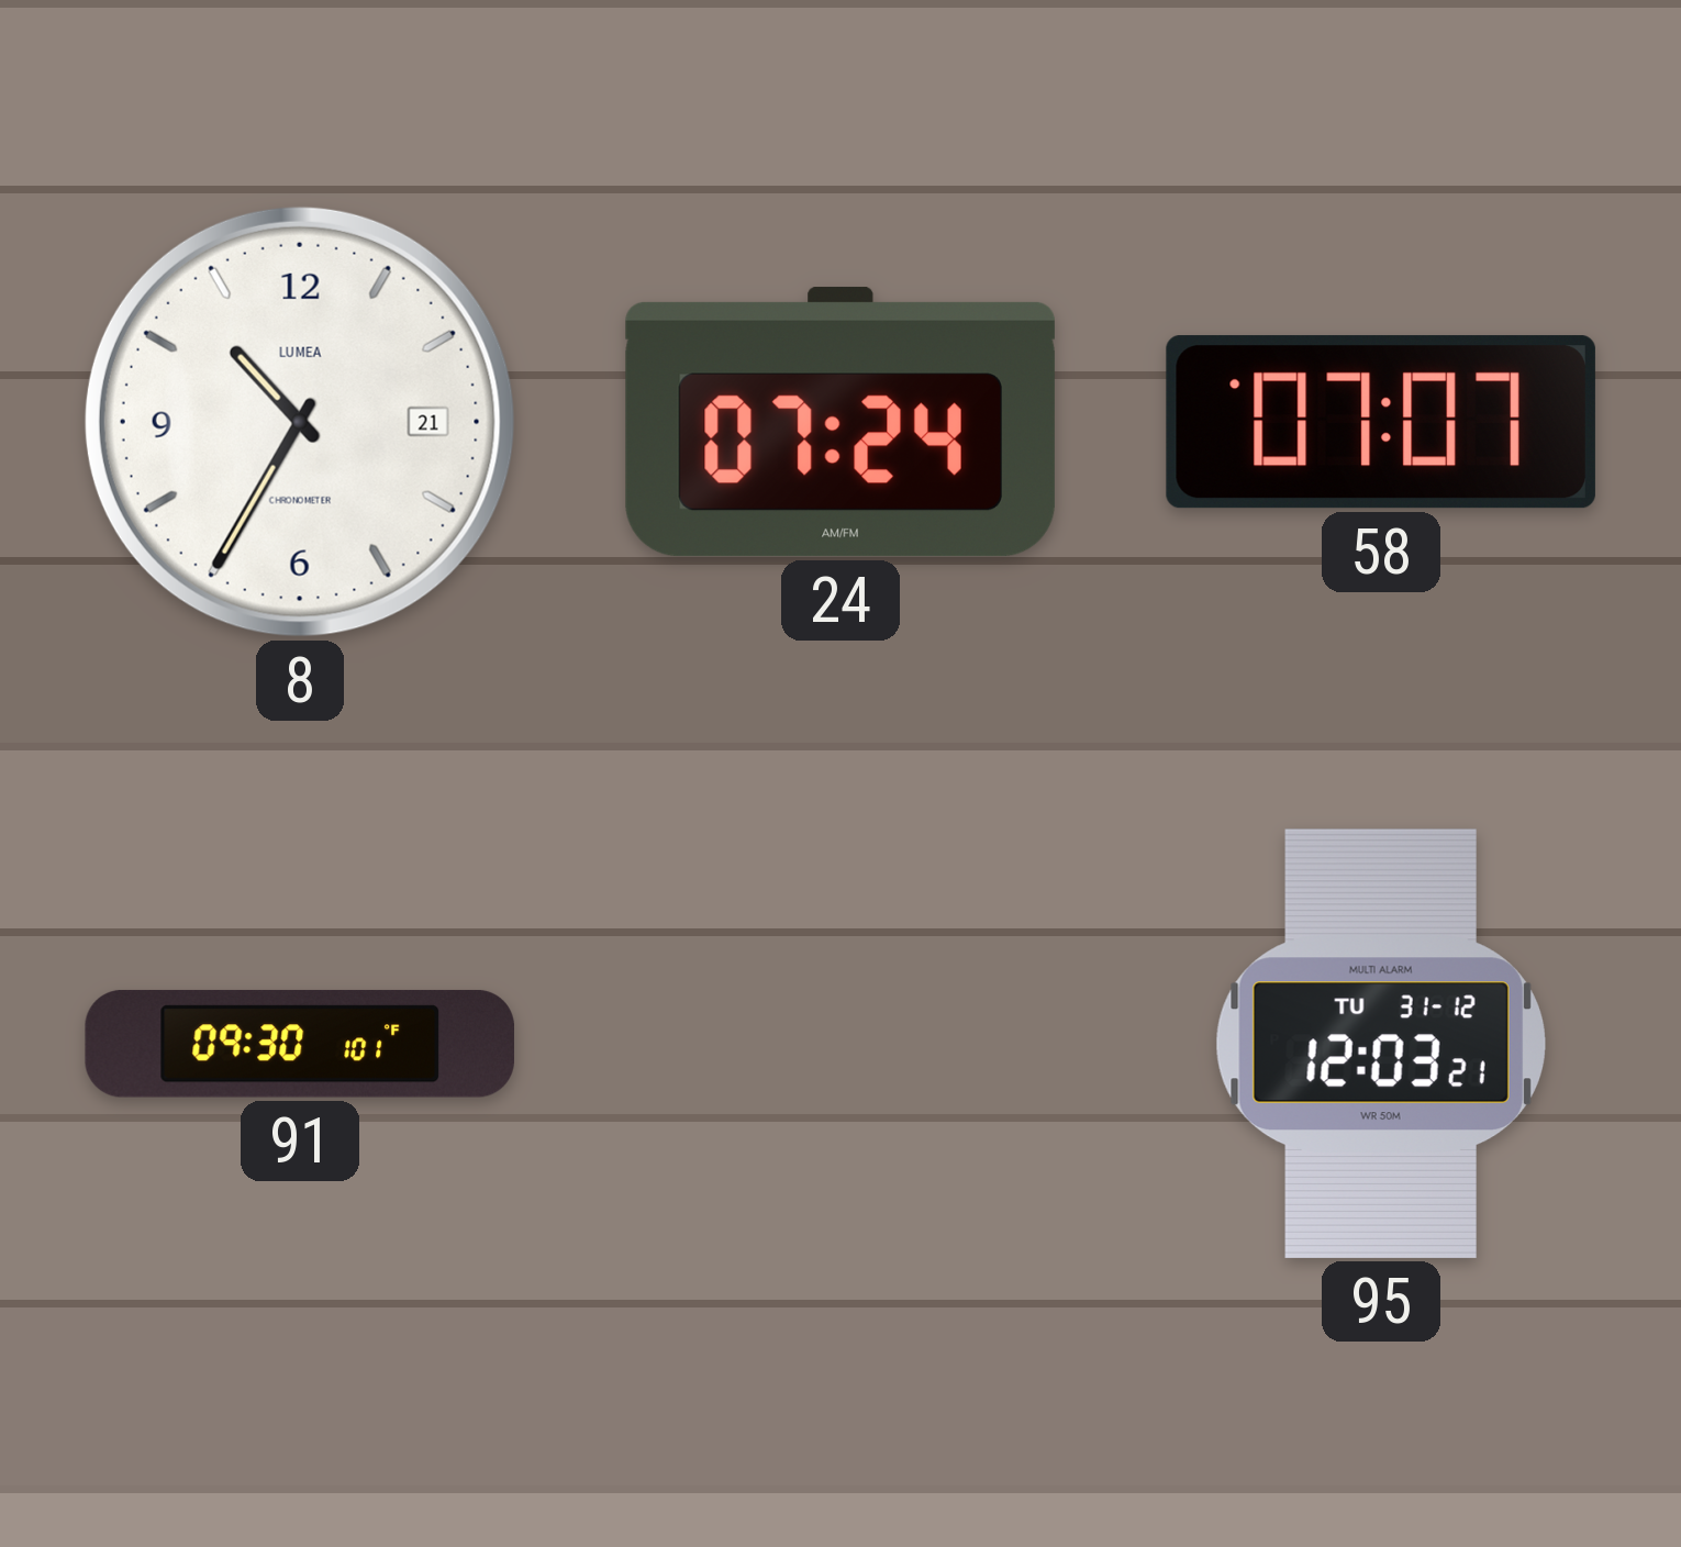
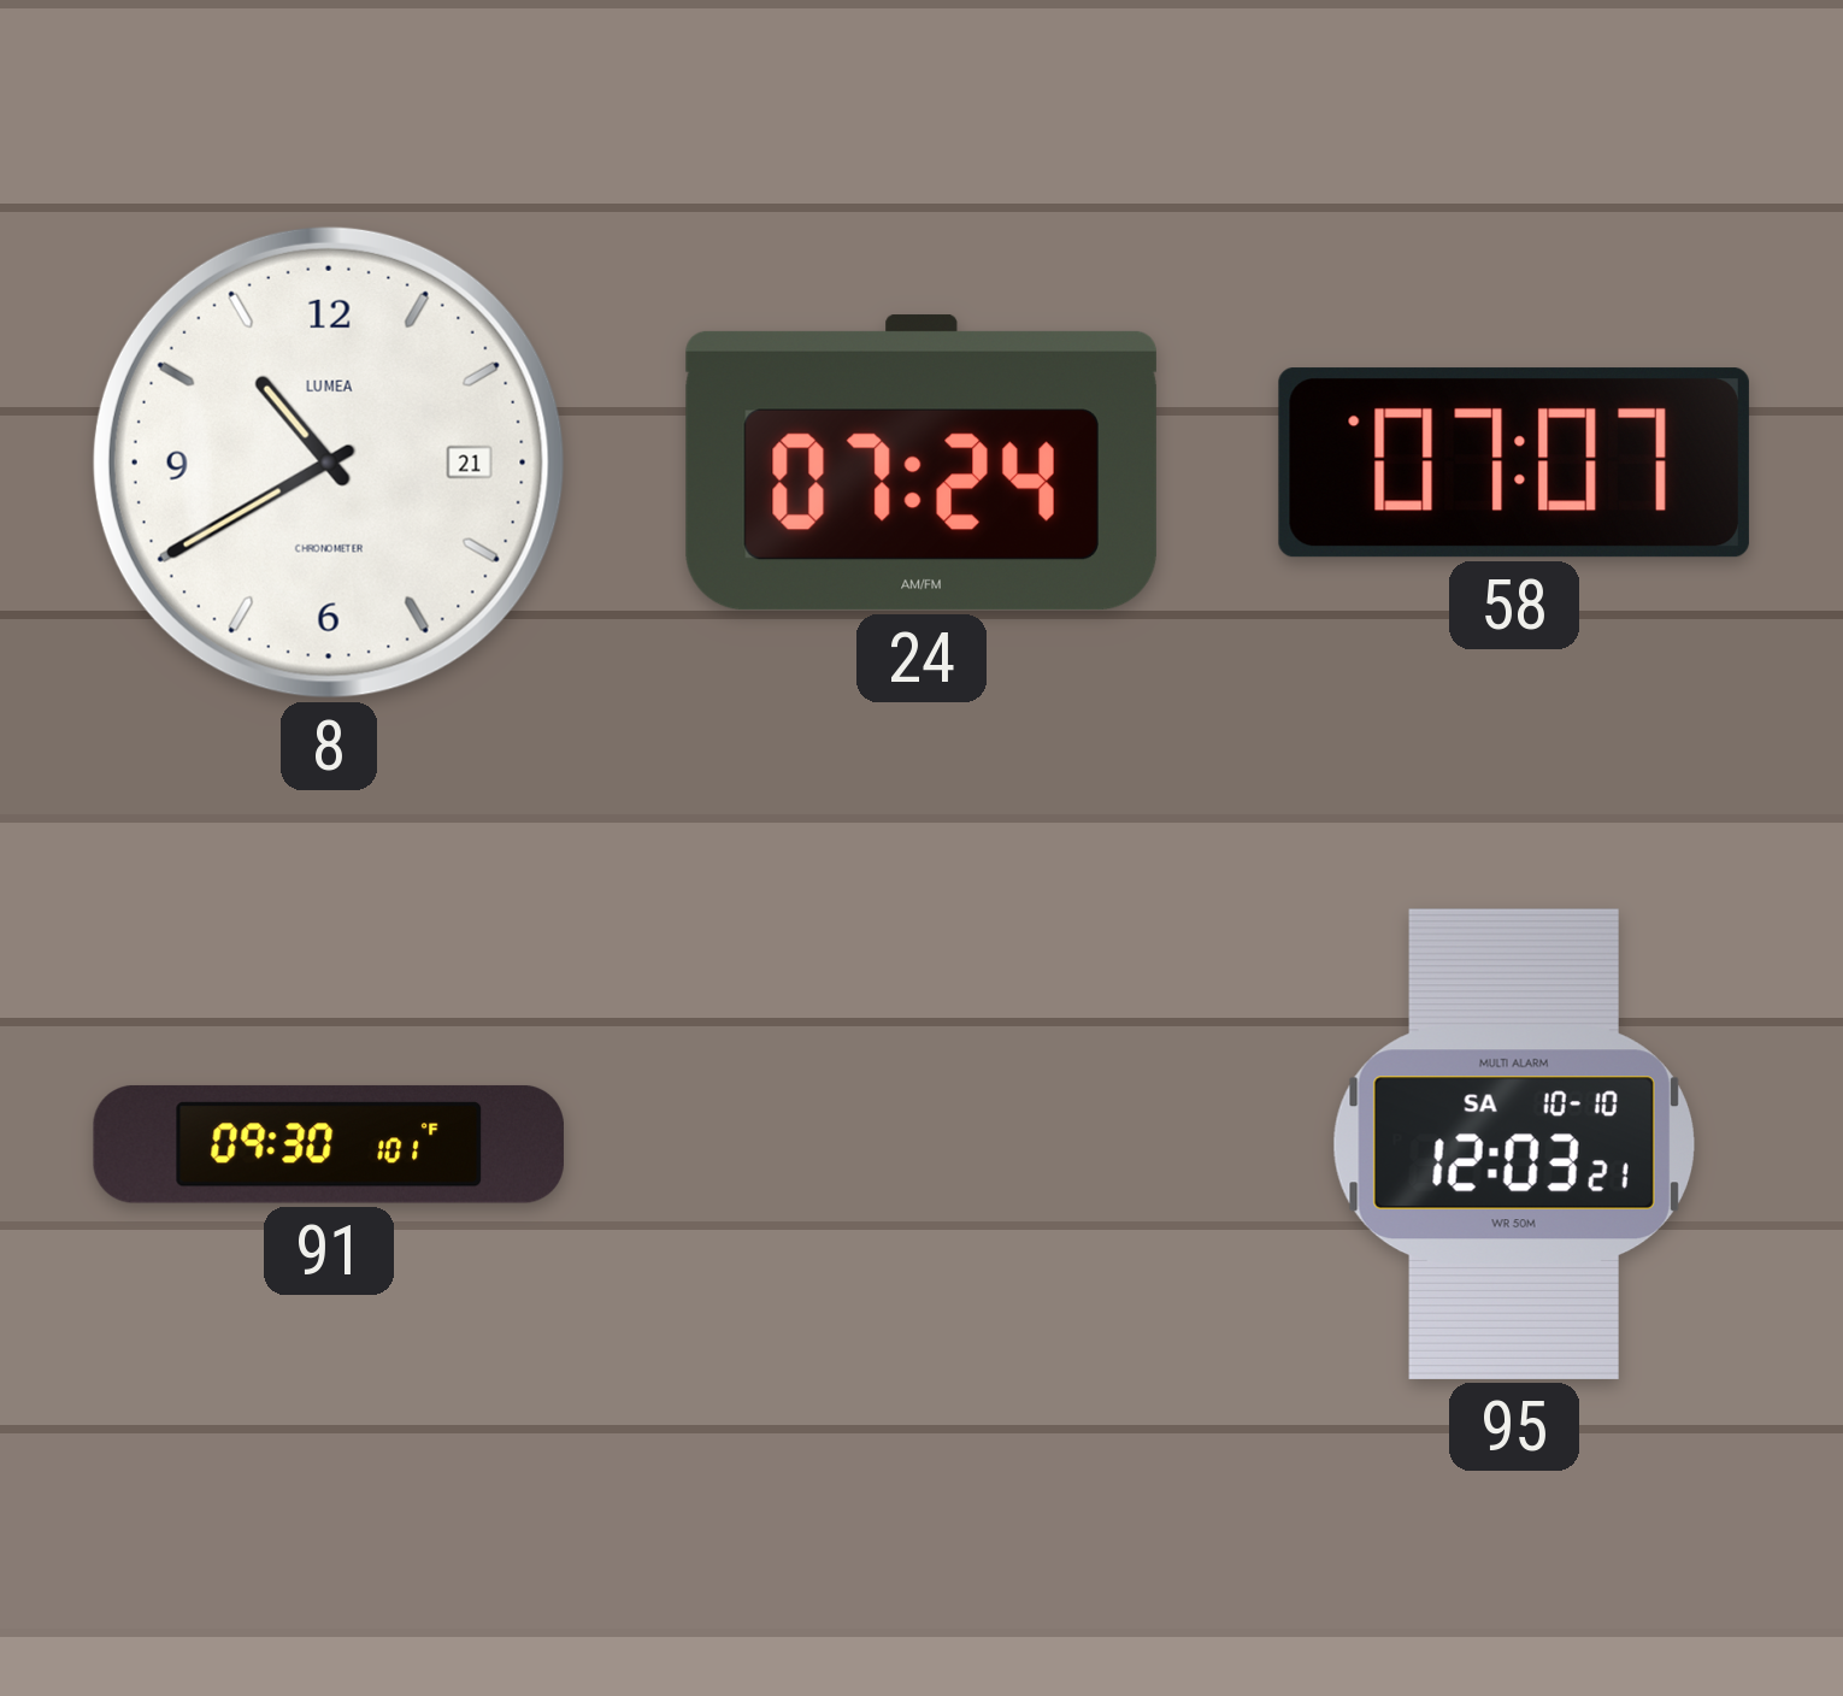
8: 10:35 -> 10:40
95 date: TU 31-12 -> SA 10-10
